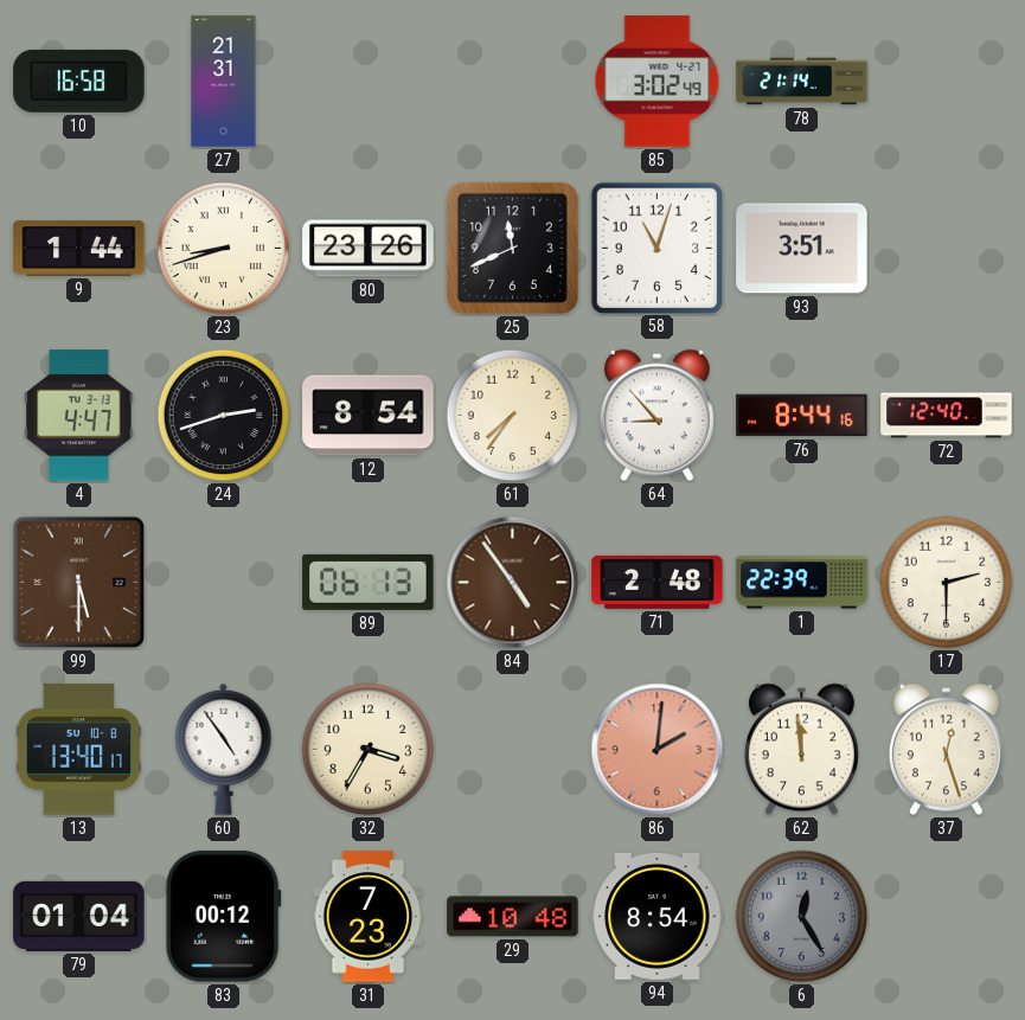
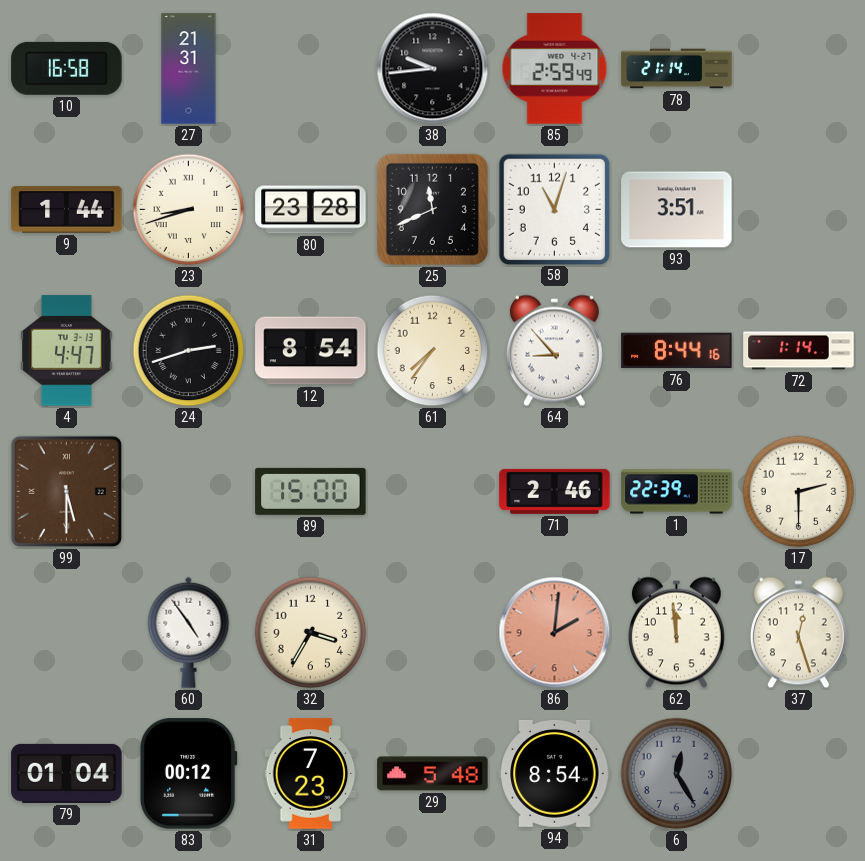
38: none -> 9:44
85: 3:02 -> 2:59
80: 23:26 -> 23:28
72: 12:40 -> 1:14
89: 06:13 -> 15:00
84: 4:54 -> none
71: 2:48 -> 2:46
13: 13:40 -> none
29: 10:48 -> 5:48
